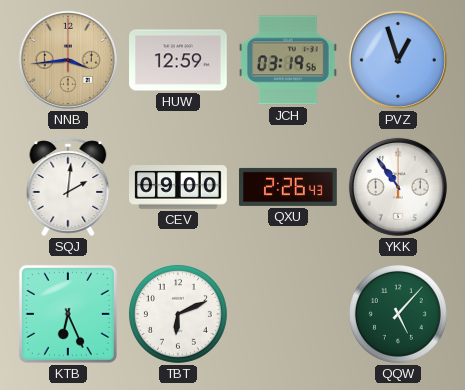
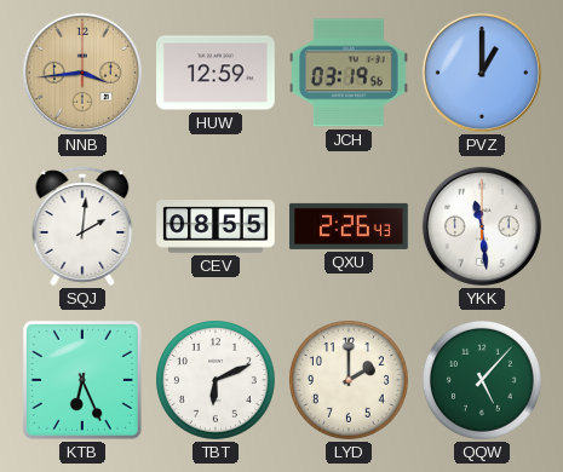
PVZ: 12:57 -> 1:00
CEV: 09:00 -> 08:55
YKK: 10:54 -> 11:29
LYD: none -> 2:00
